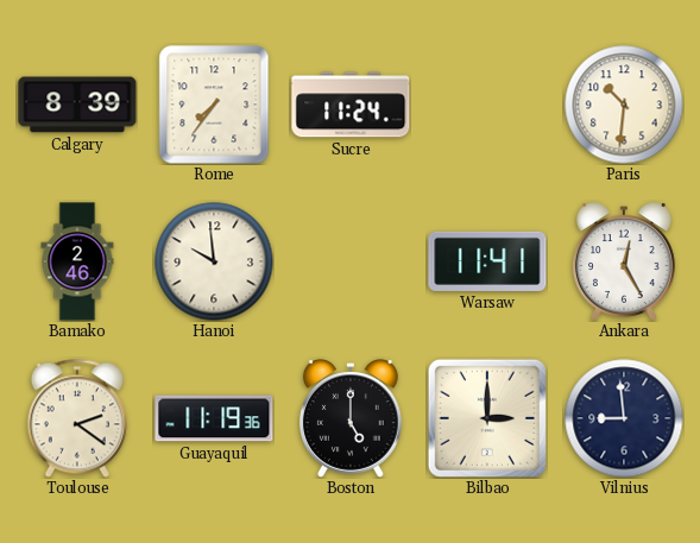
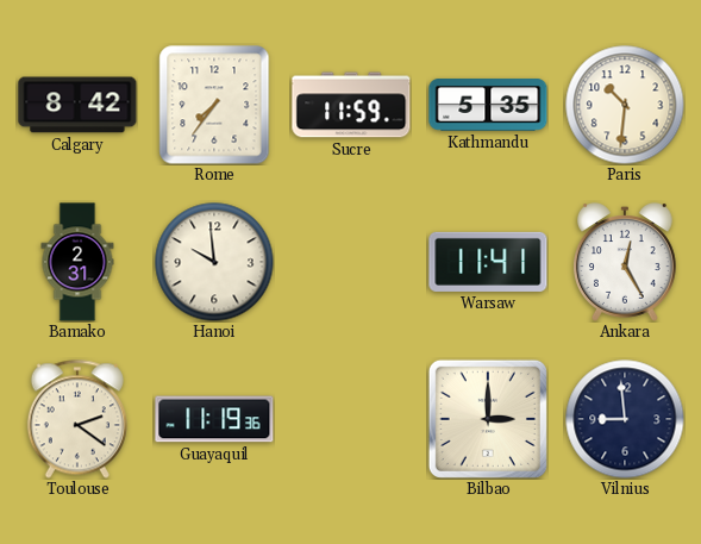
Calgary: 8:39 -> 8:42
Sucre: 11:24 -> 11:59
Kathmandu: none -> 5:35
Bamako: 2:46 -> 2:31
Boston: 5:00 -> none
